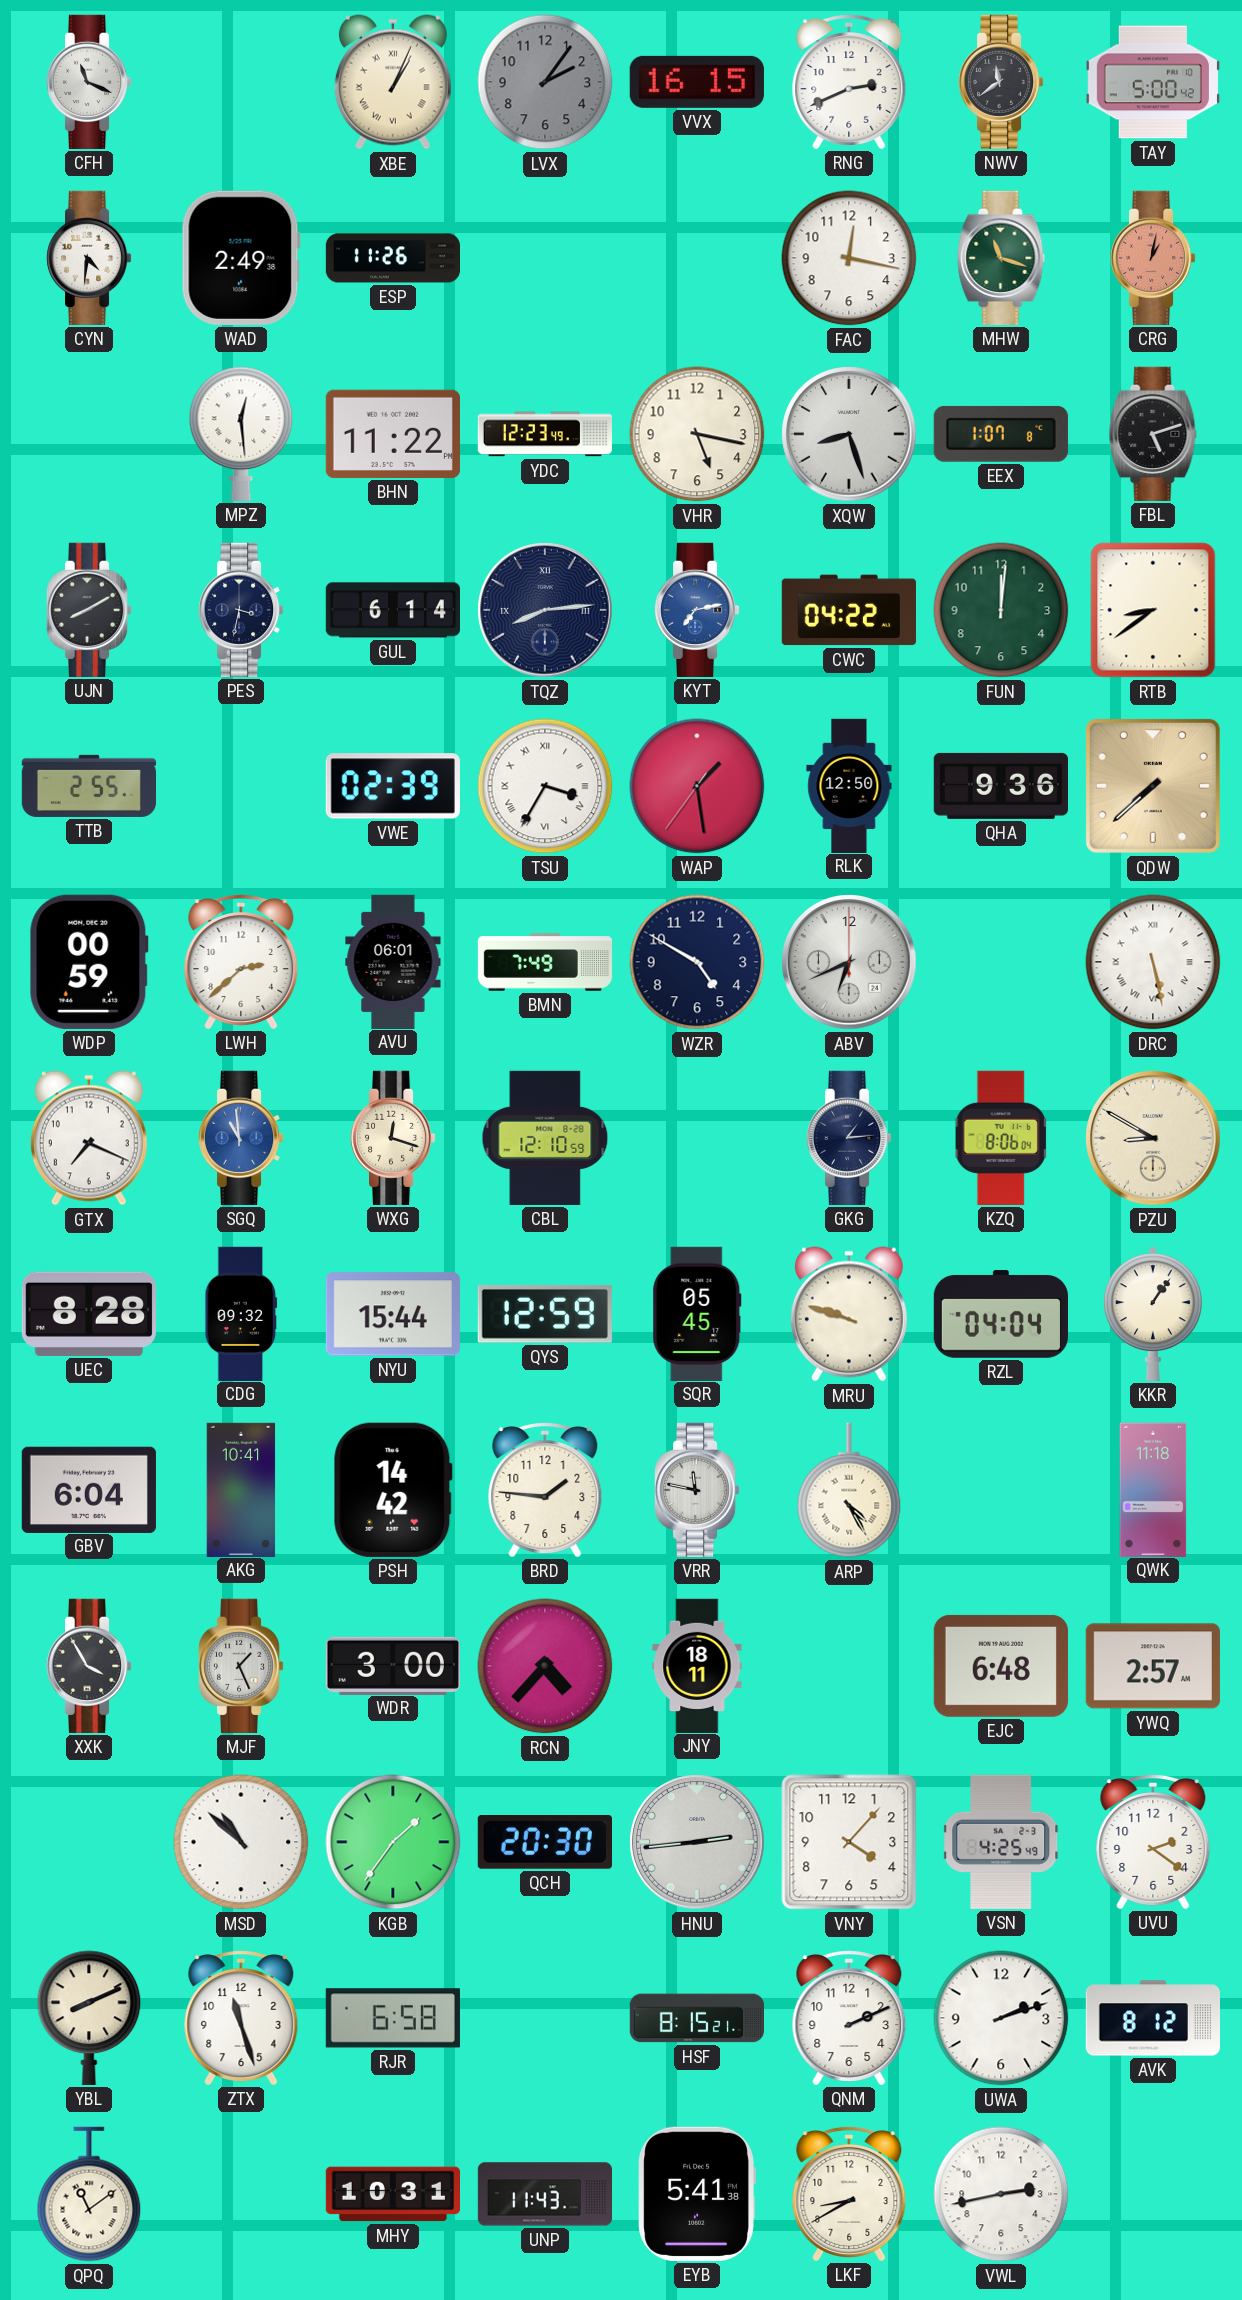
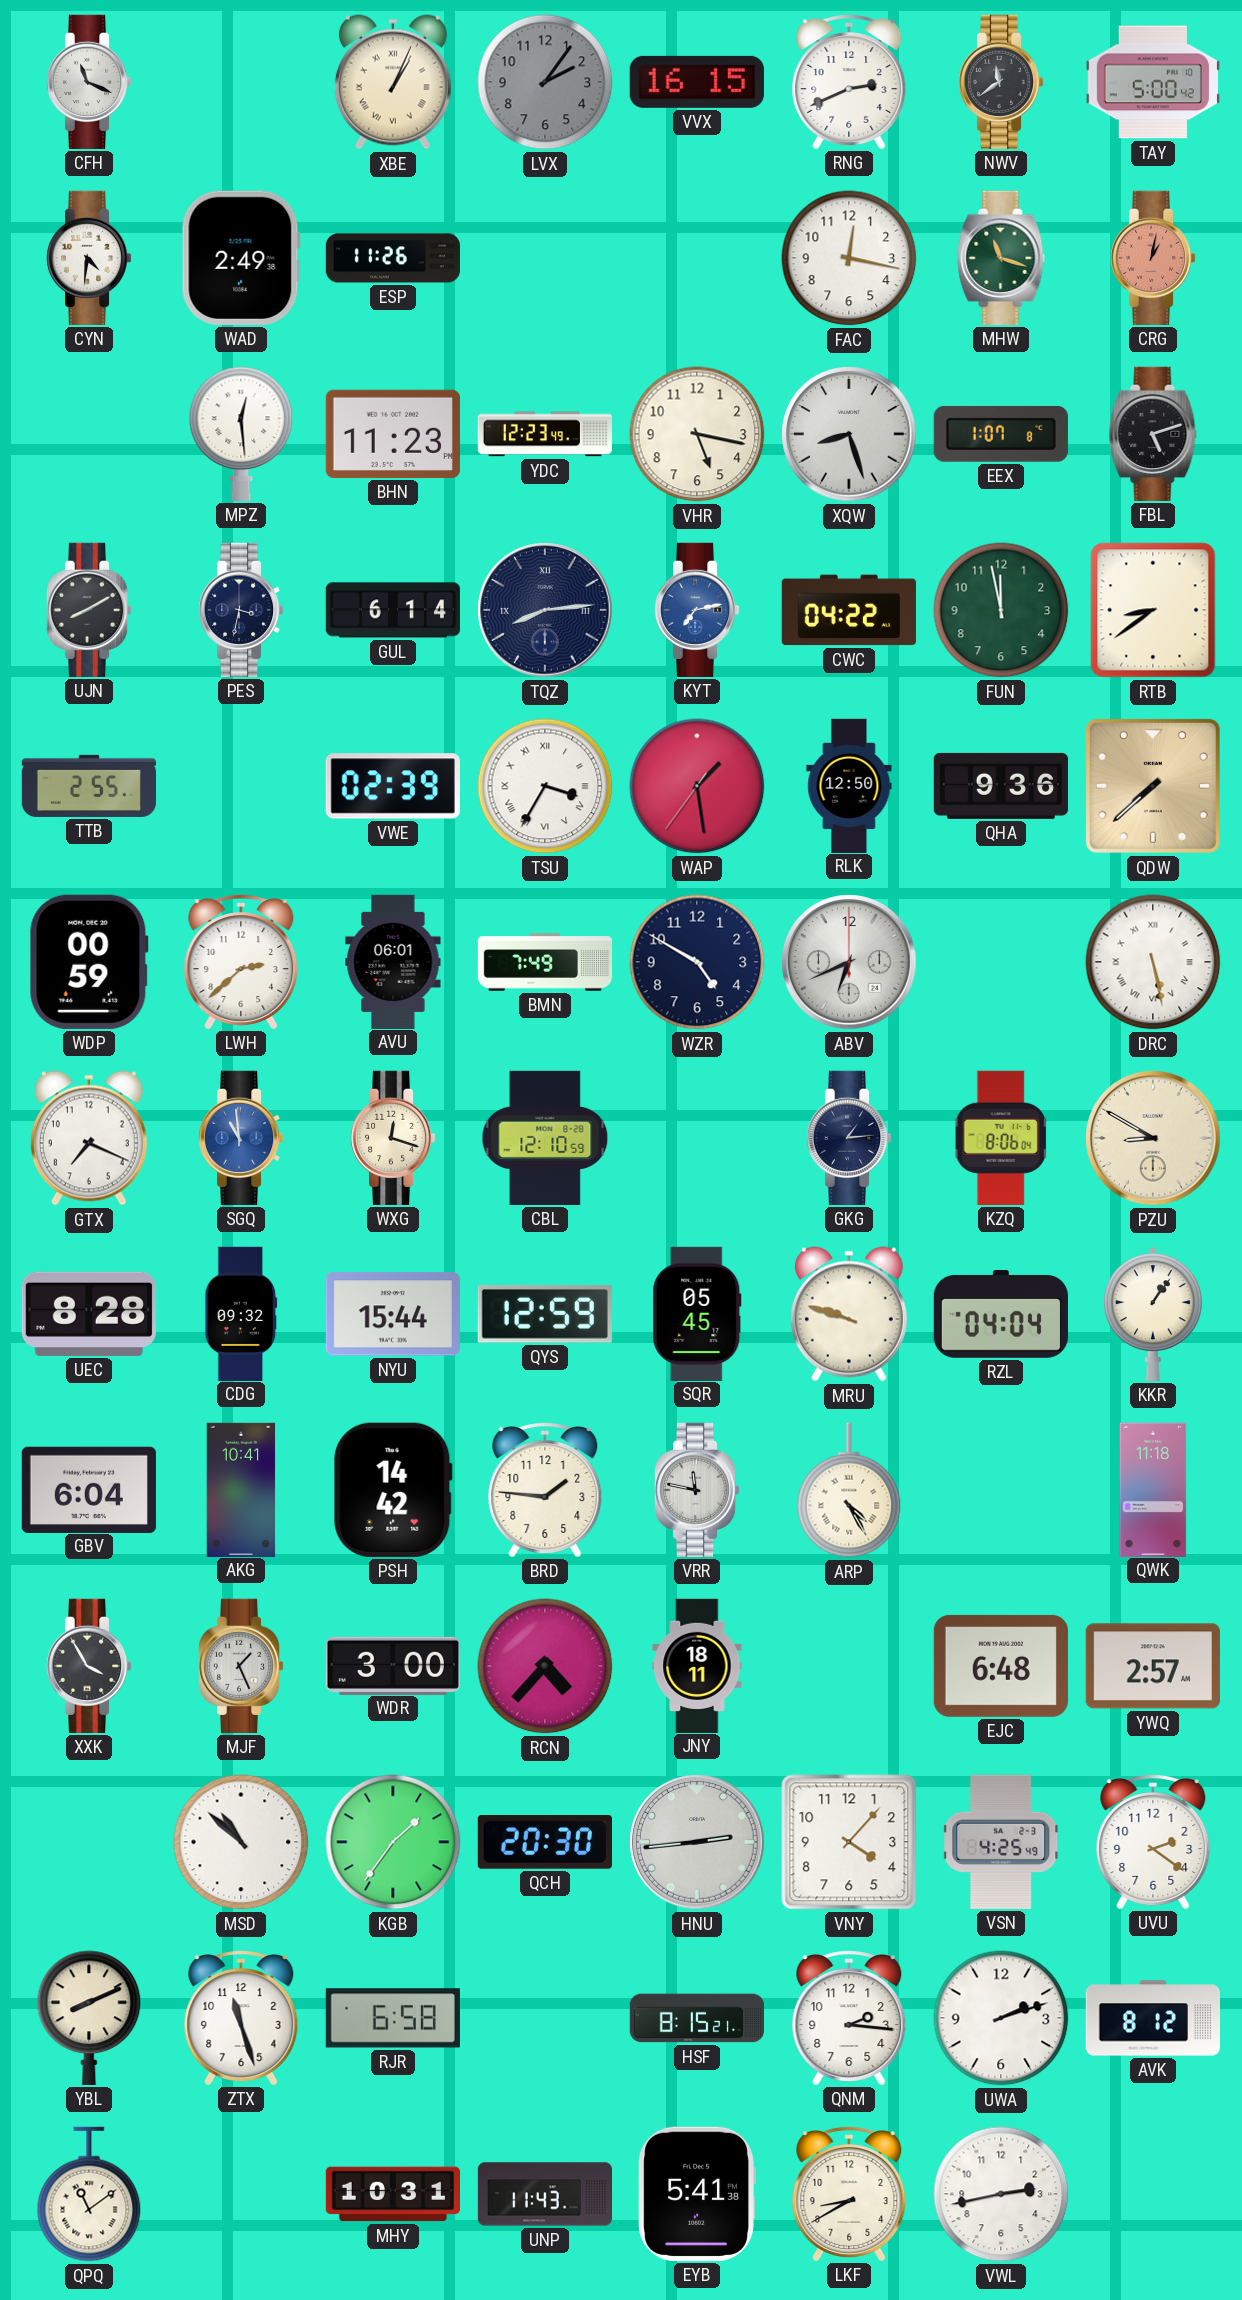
BHN: 11:22 -> 11:23
FUN: 12:01 -> 11:58
QNM: 2:11 -> 2:16
